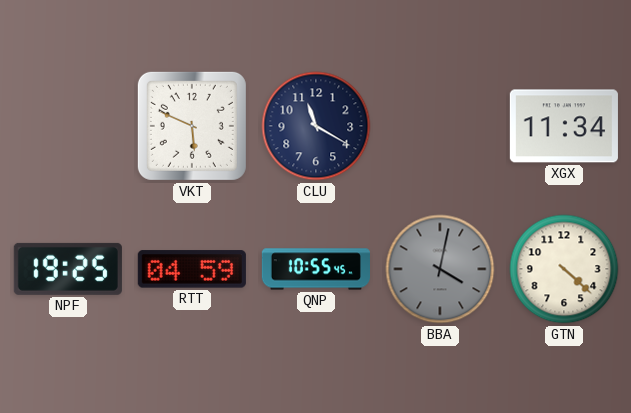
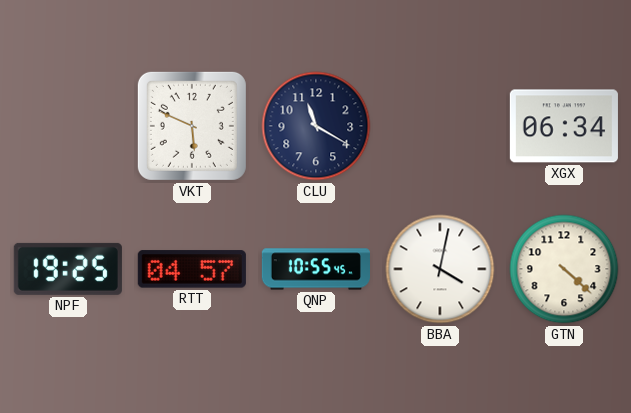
XGX: 11:34 -> 06:34
RTT: 04:59 -> 04:57
BBA dial: grey -> white
